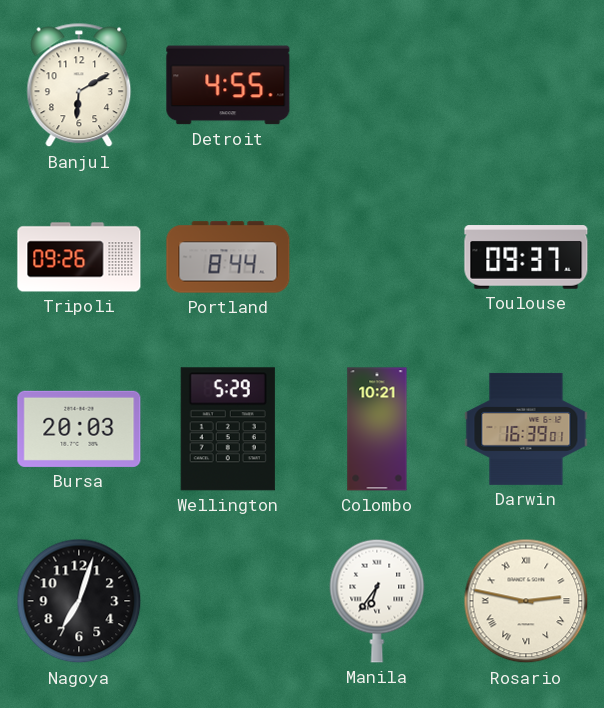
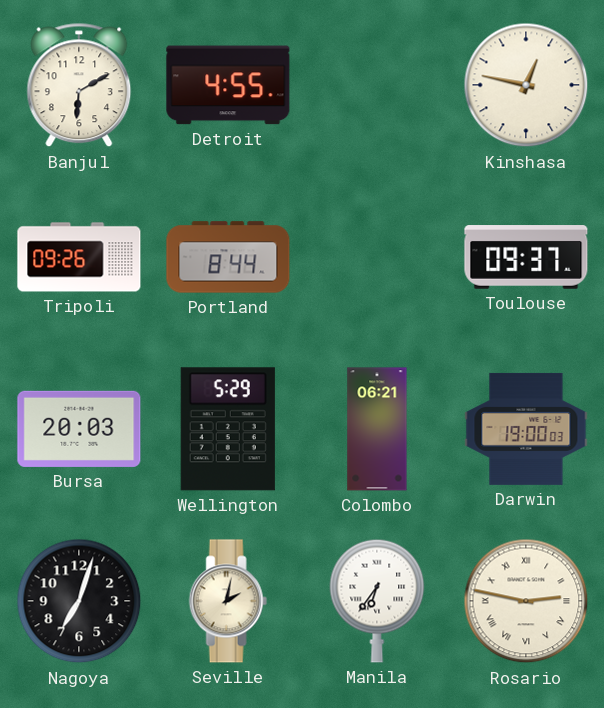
Kinshasa: none -> 12:47
Colombo: 10:21 -> 06:21
Darwin: 16:39 -> 19:00
Seville: none -> 2:02
